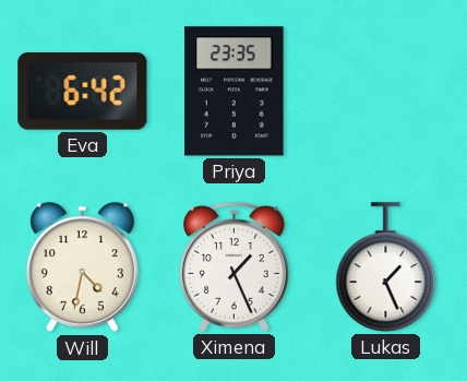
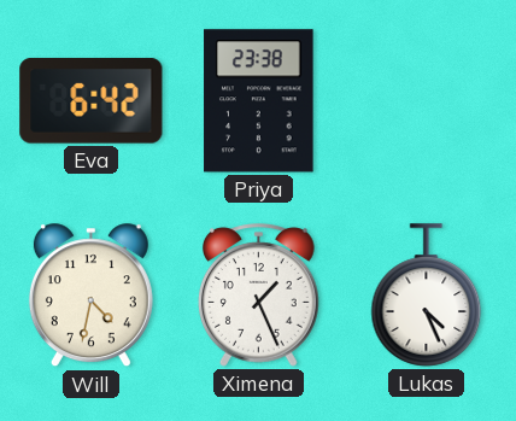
Priya: 23:35 -> 23:38
Lukas: 1:26 -> 4:26
